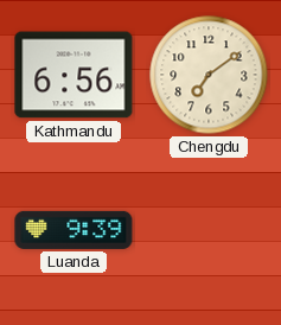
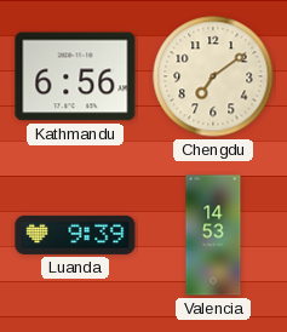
Valencia: none -> 14:53
